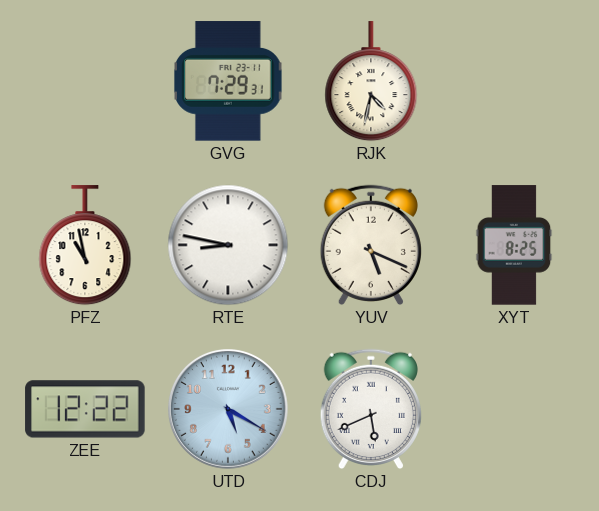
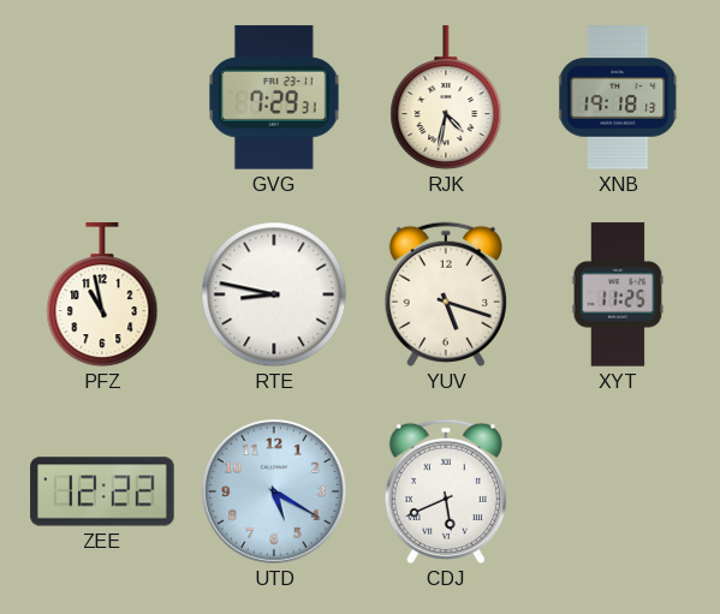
XNB: none -> 19:18
YUV: 5:19 -> 5:18
XYT: 8:25 -> 11:25
